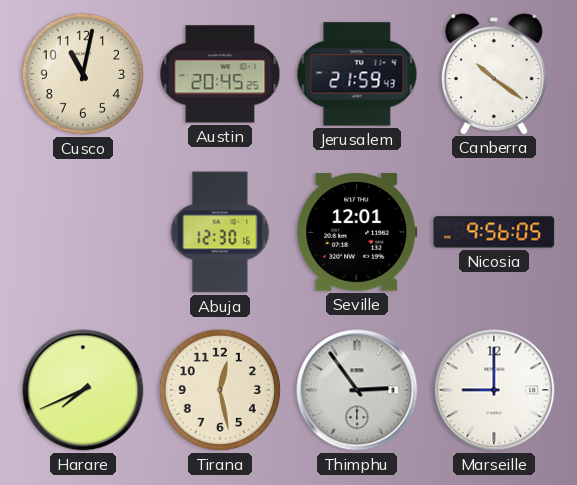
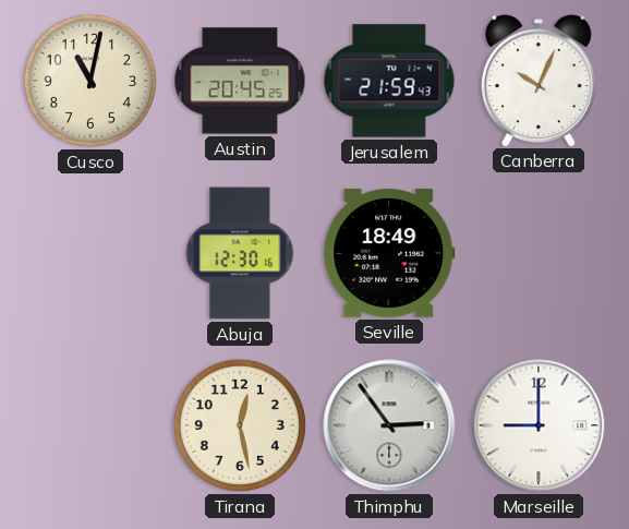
Canberra: 10:21 -> 10:04
Seville: 12:01 -> 18:49
Nicosia: 9:56 -> none
Harare: 7:41 -> none
